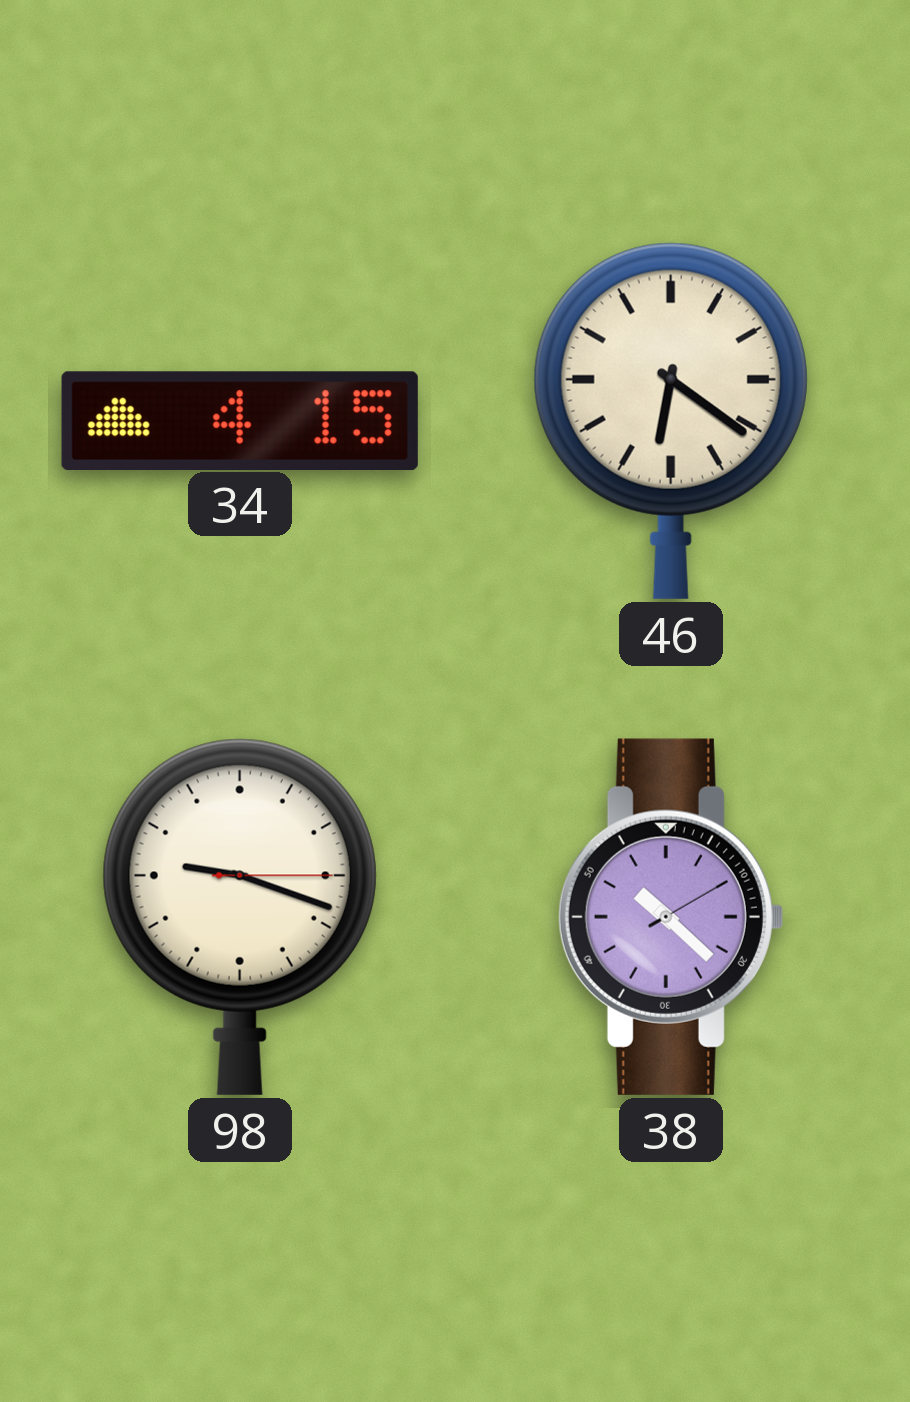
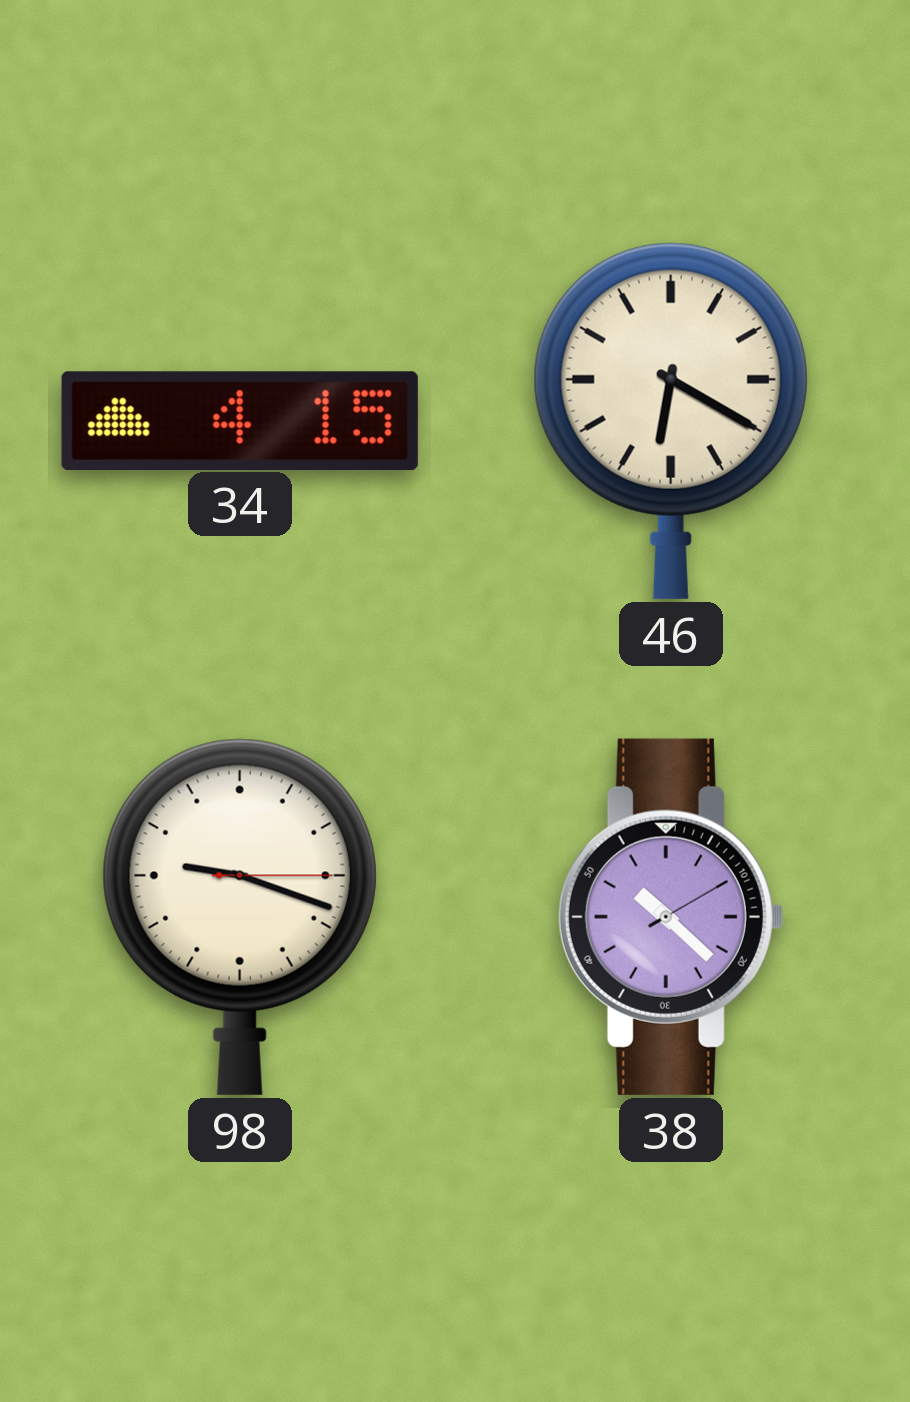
46: 6:21 -> 6:20
